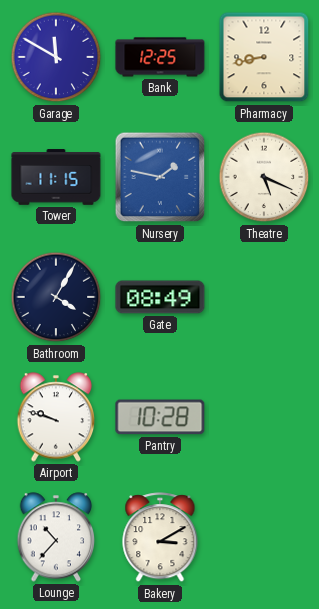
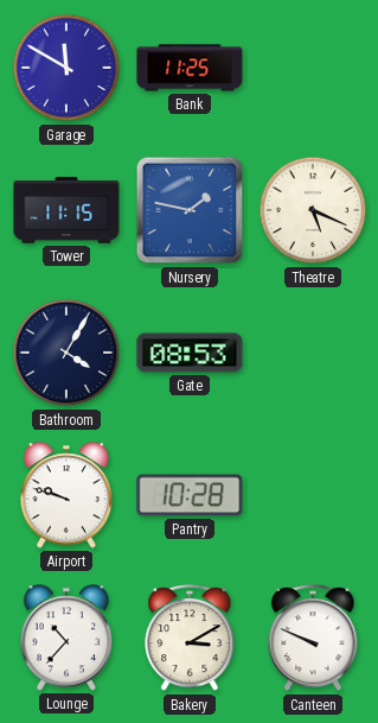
Bank: 12:25 -> 11:25
Pharmacy: 8:43 -> none
Gate: 08:49 -> 08:53
Canteen: none -> 9:49
